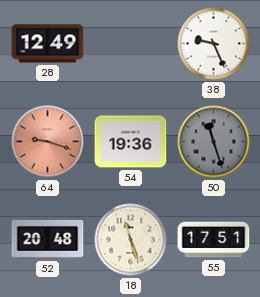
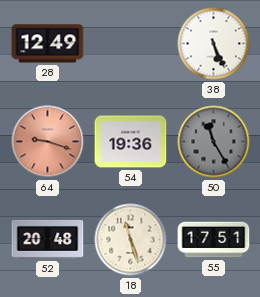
38: 9:26 -> 5:26
50: 11:27 -> 11:25
